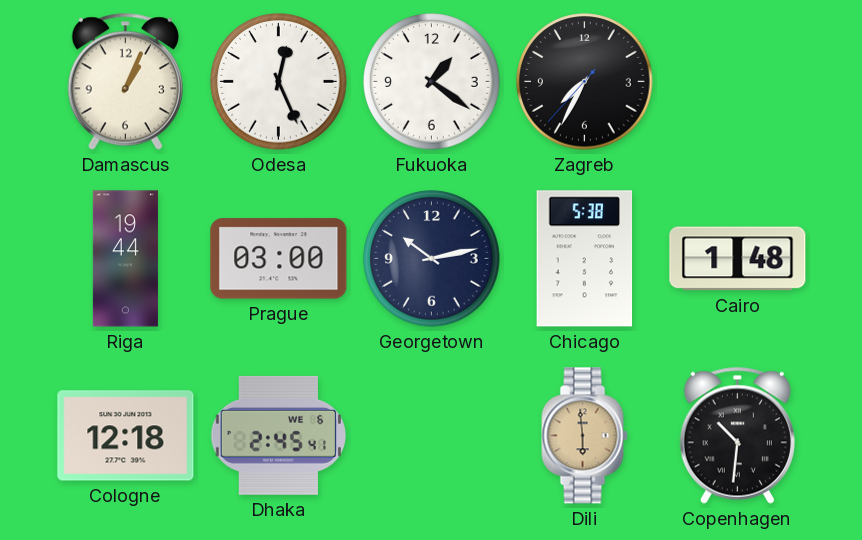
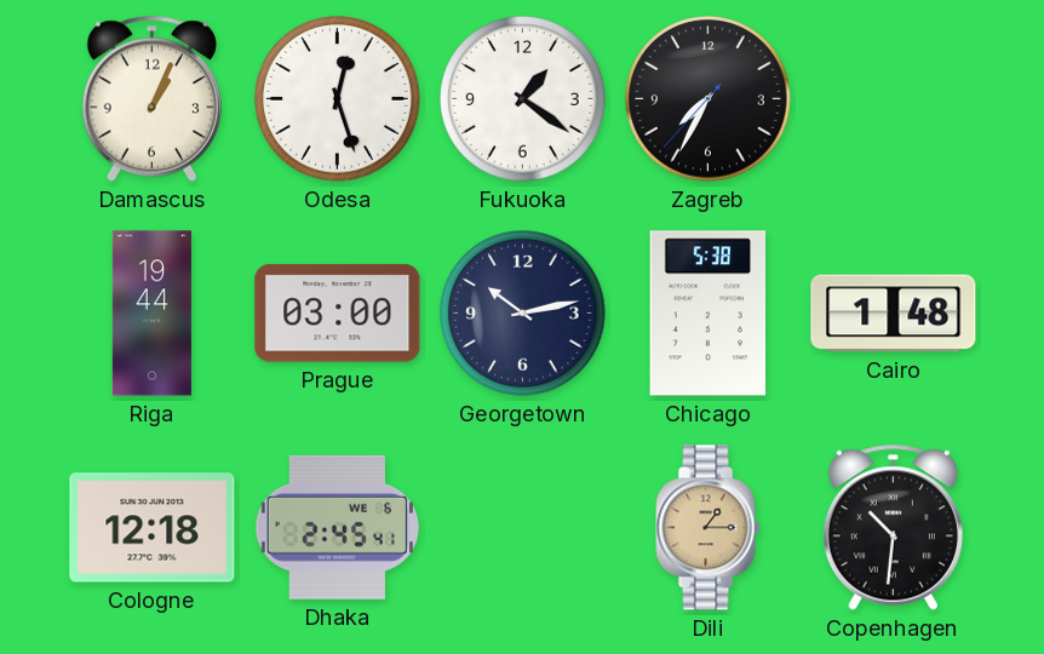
Odesa: 12:26 -> 12:27
Dili: 5:59 -> 1:15
